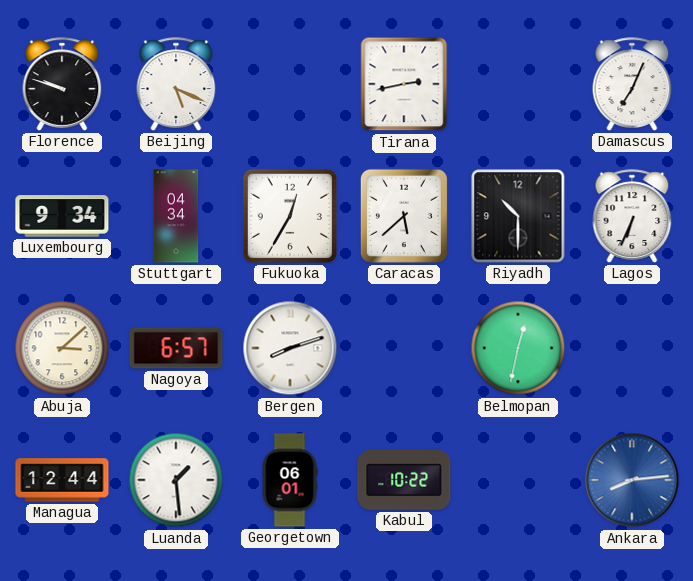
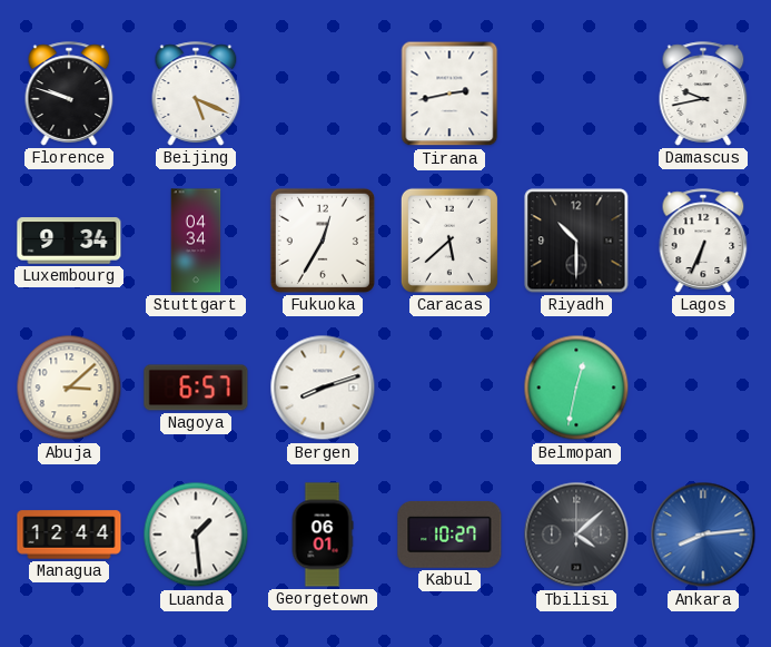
Damascus: 7:04 -> 9:43
Kabul: 10:22 -> 10:27
Tbilisi: none -> 4:08
